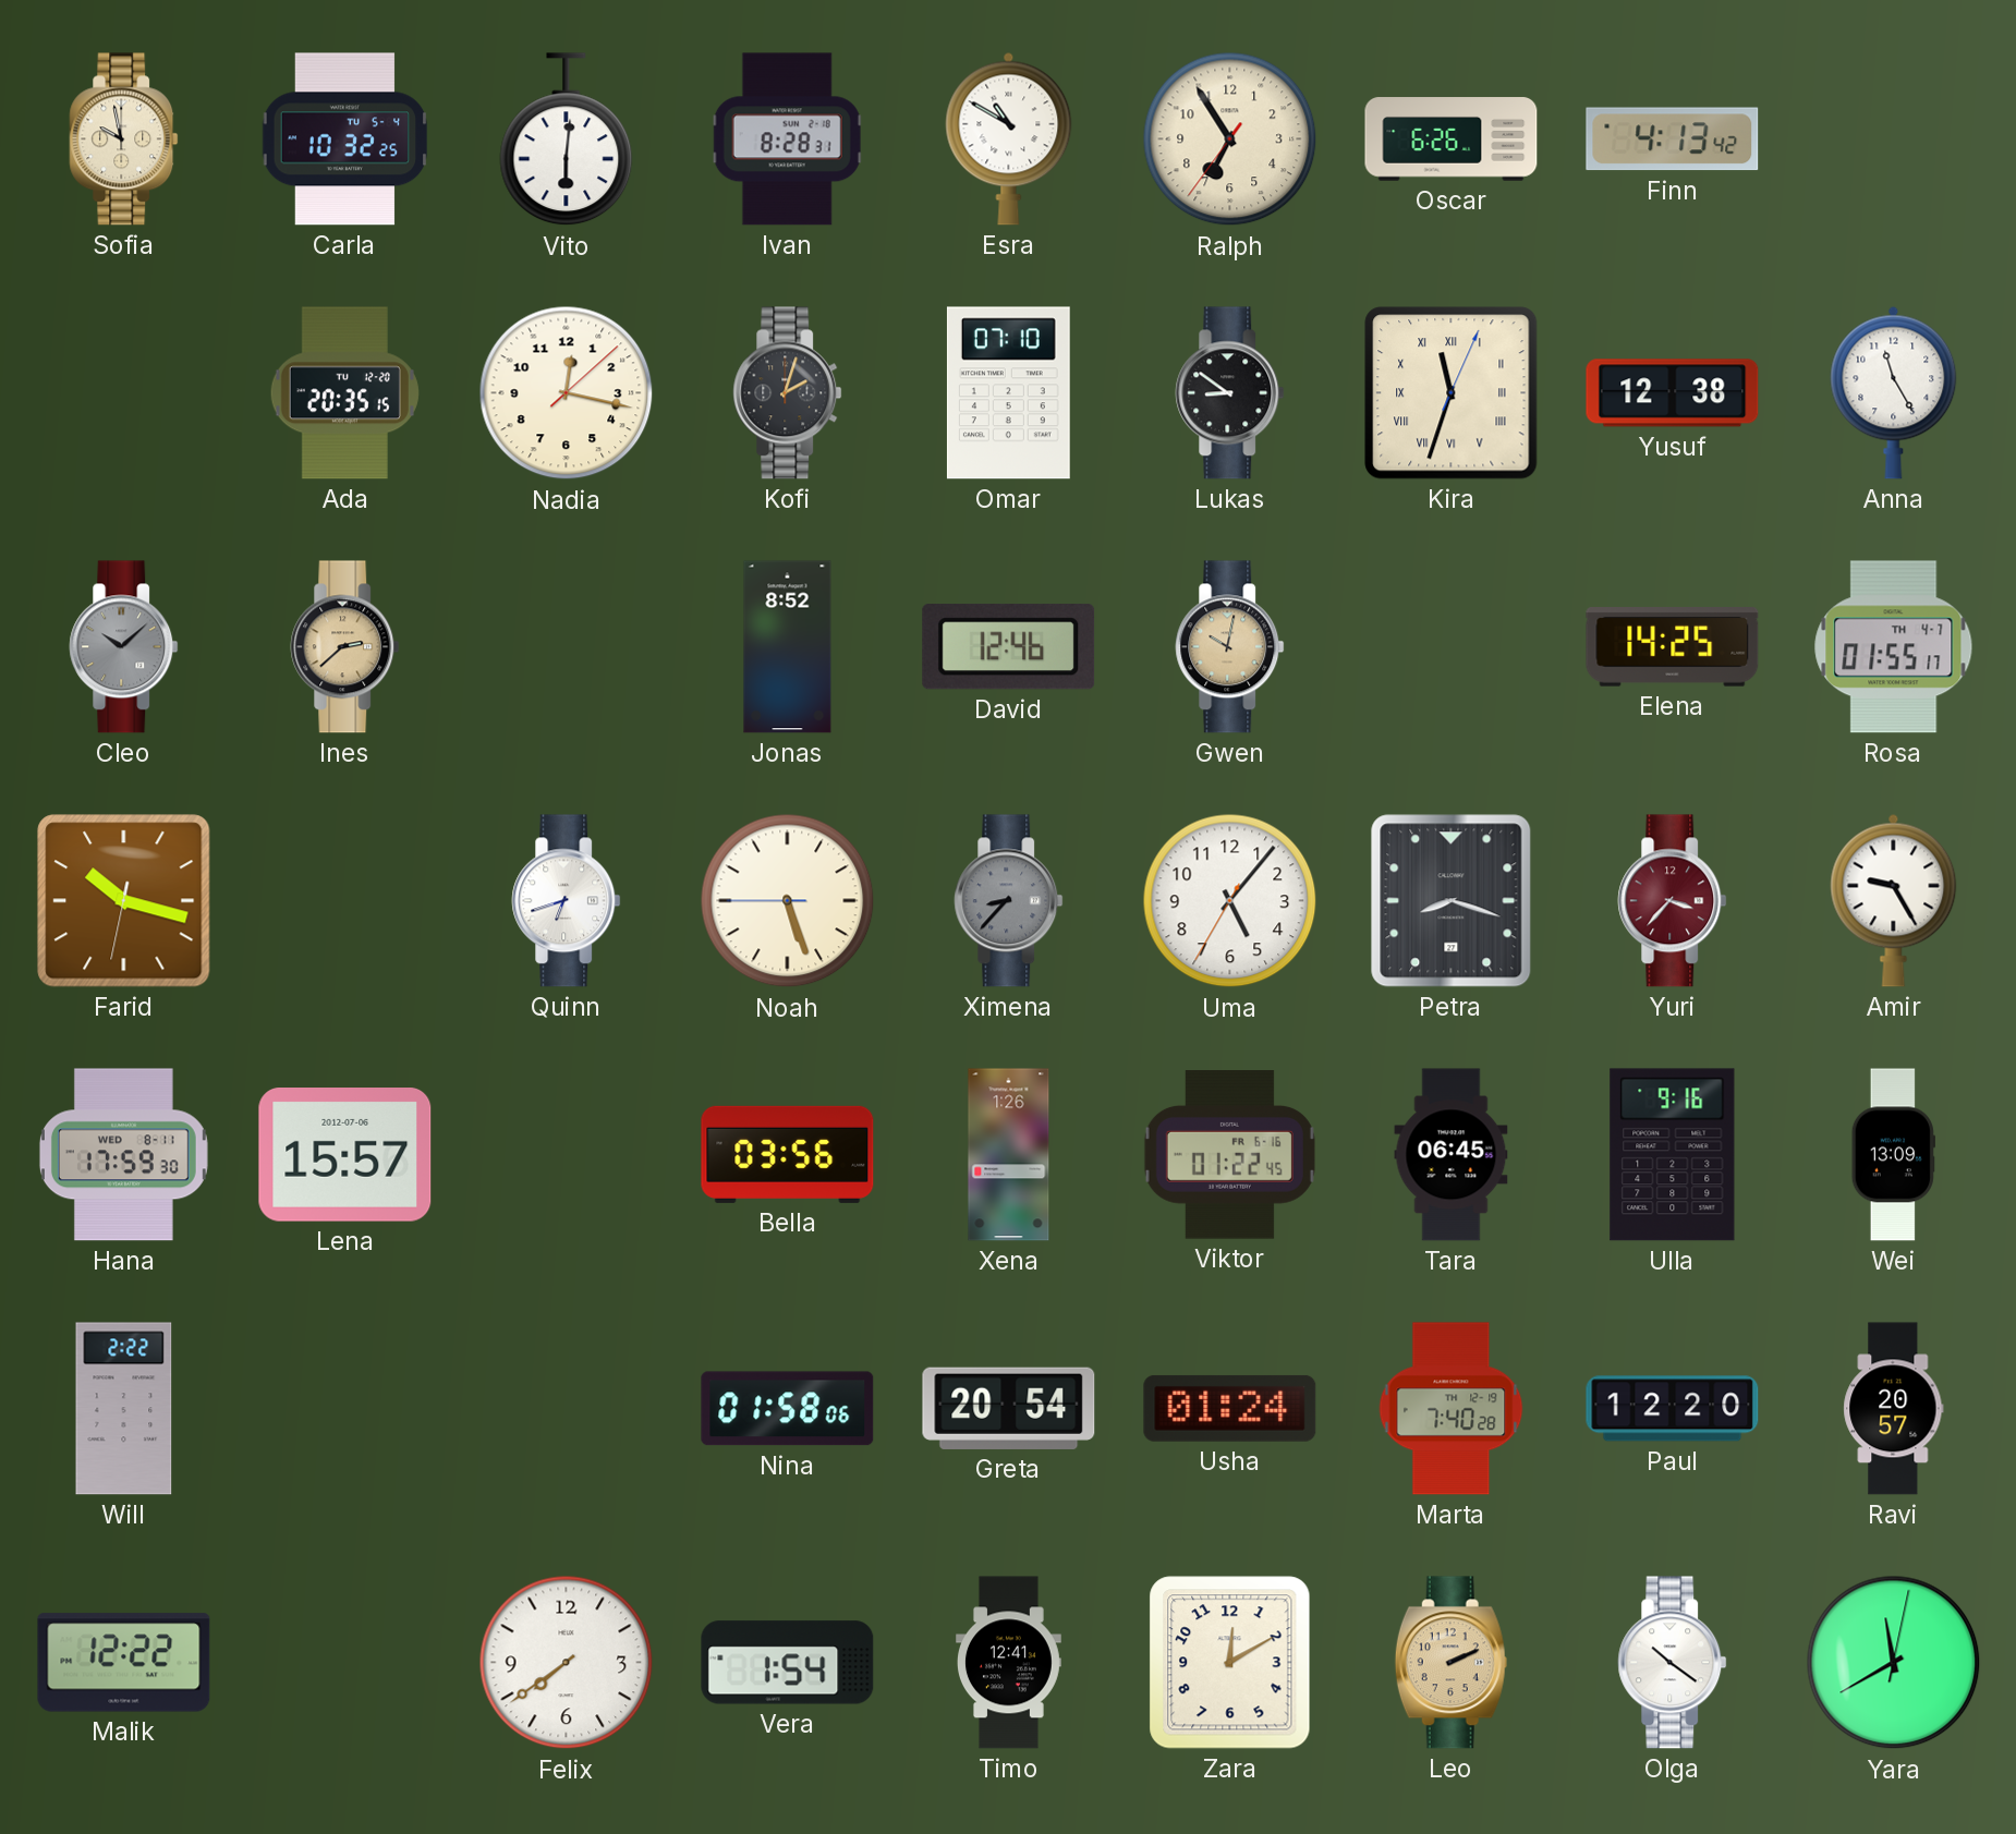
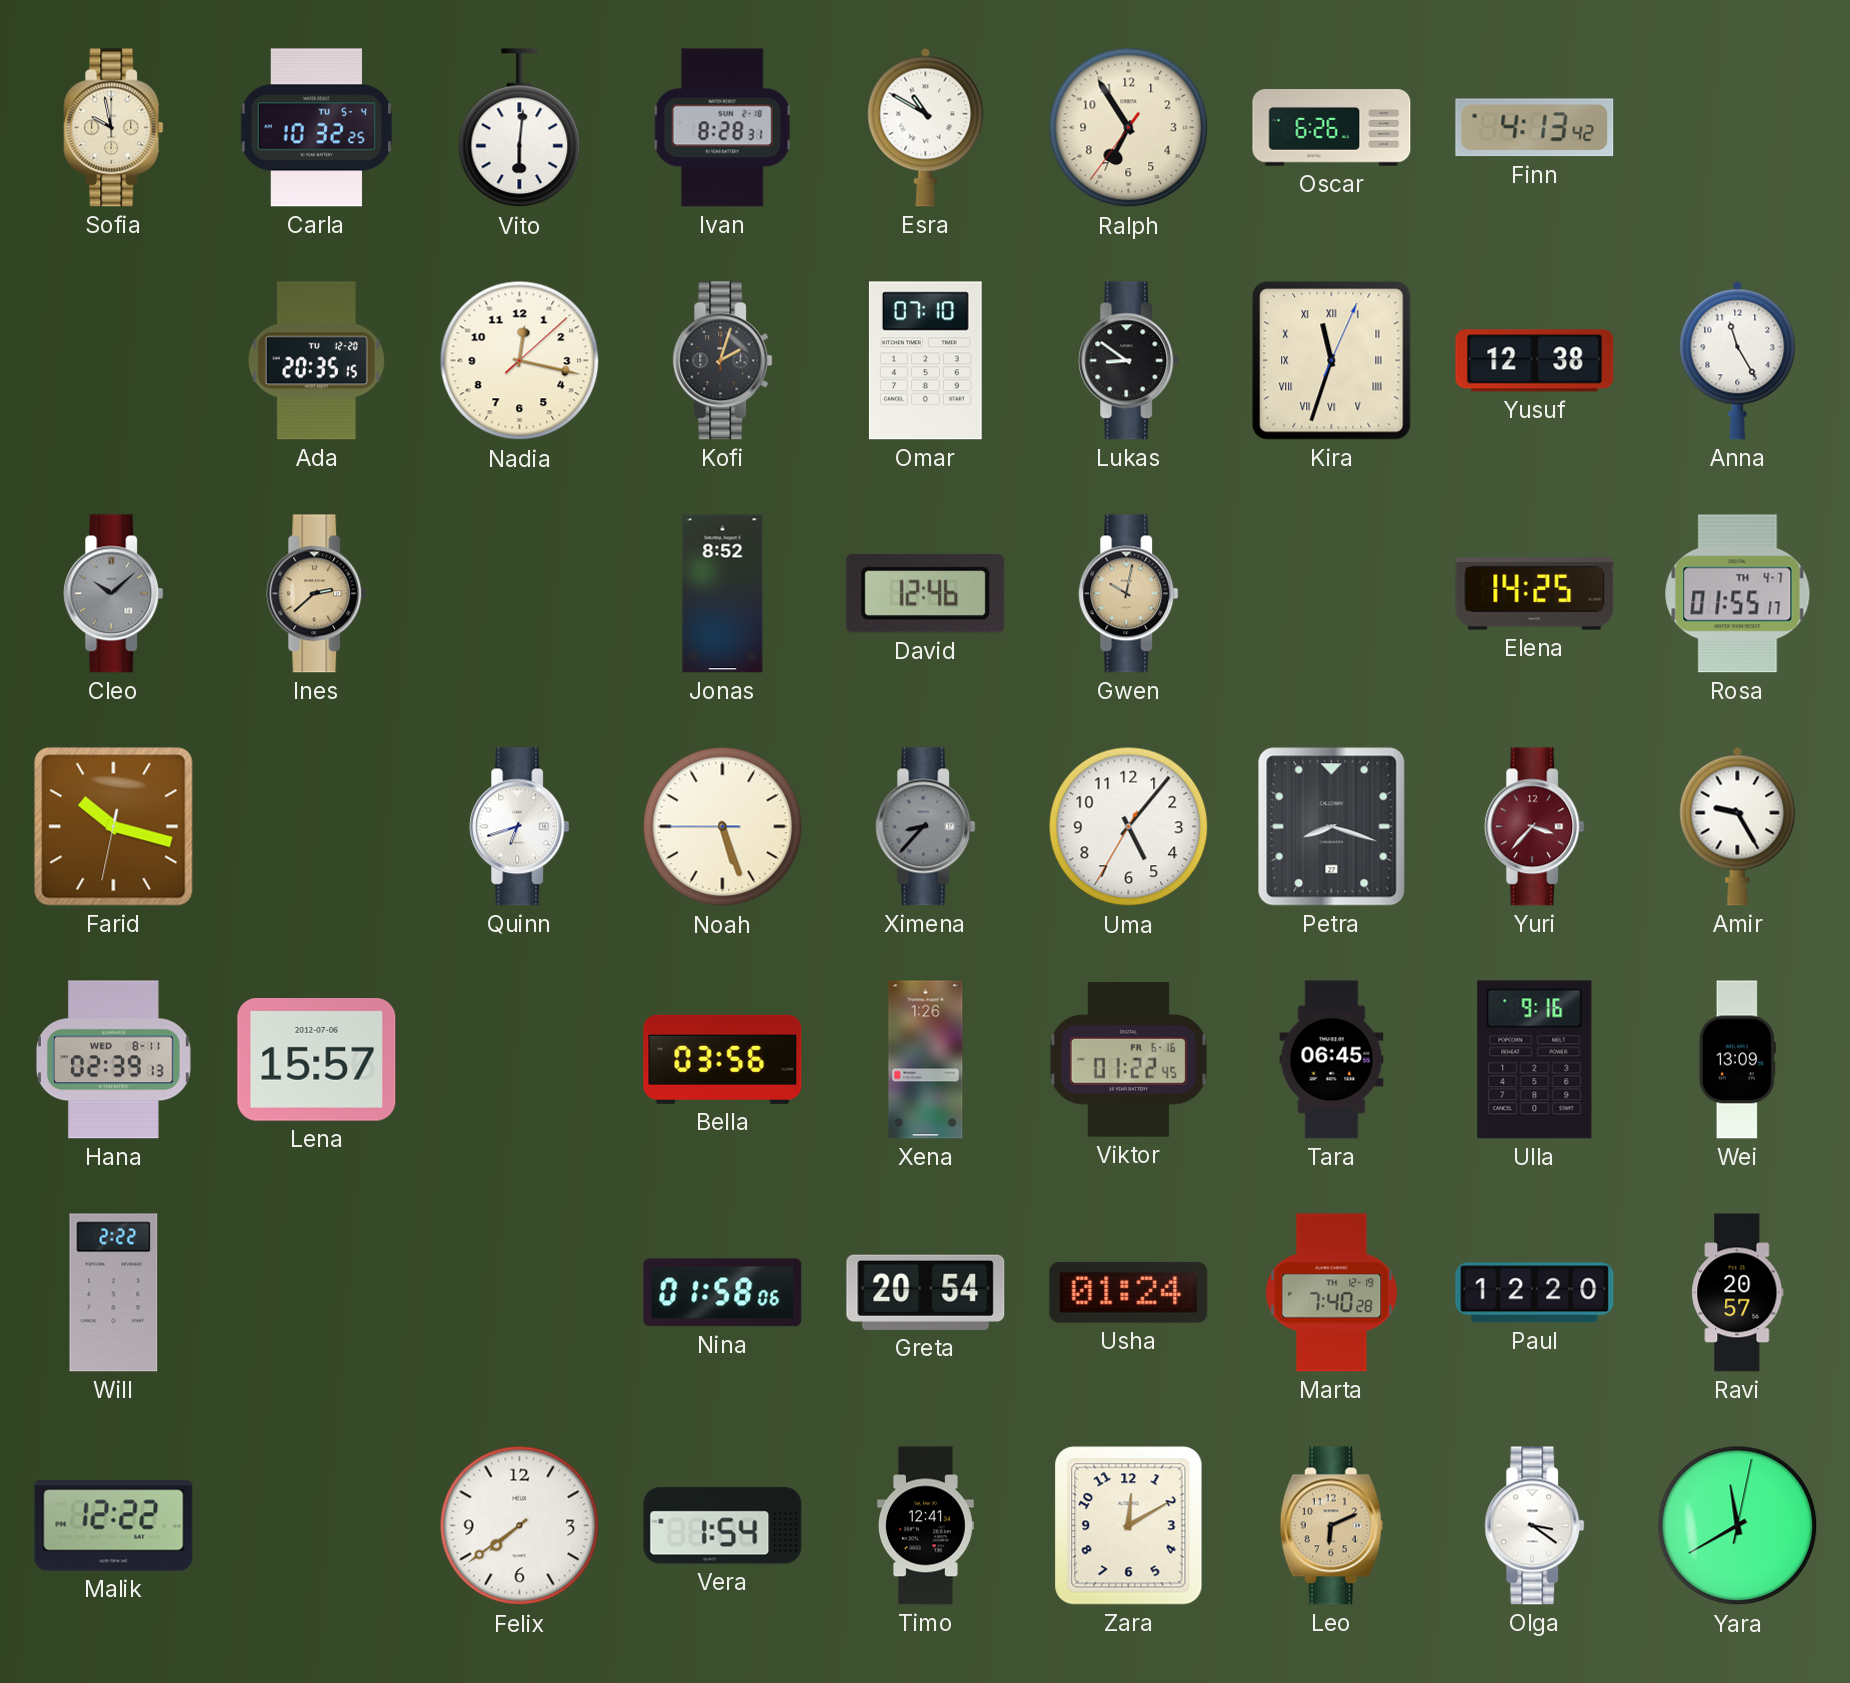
Hana: 17:59 -> 02:39
Leo: 2:11 -> 6:11
Olga: 10:21 -> 3:21
